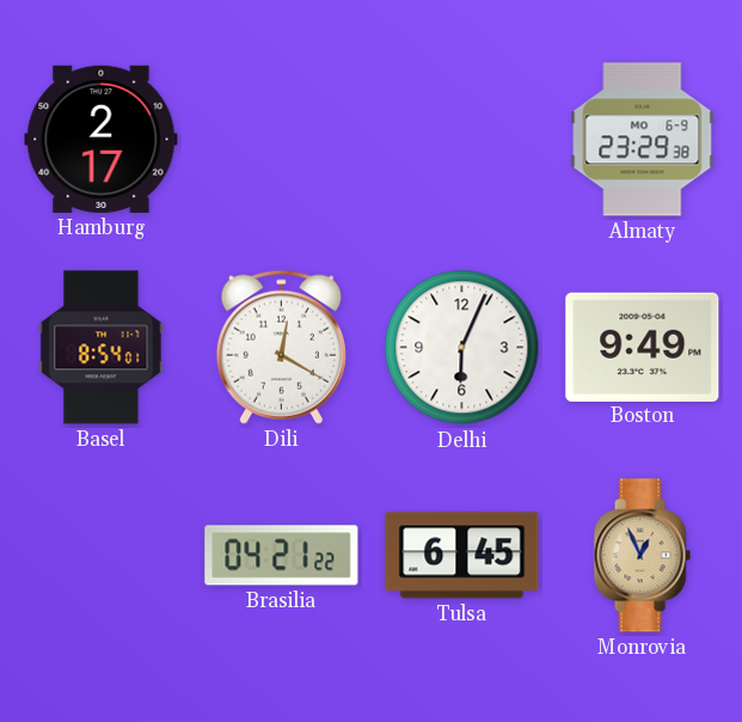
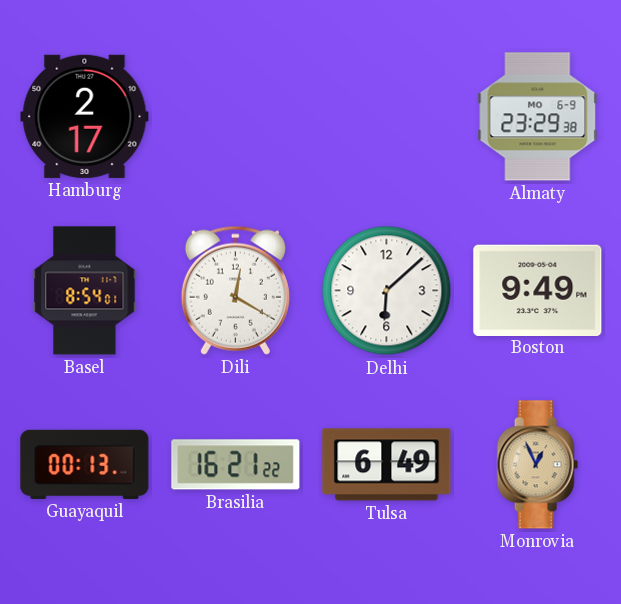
Delhi: 6:04 -> 6:08
Guayaquil: none -> 00:13
Brasilia: 04:21 -> 16:21
Tulsa: 6:45 -> 6:49
